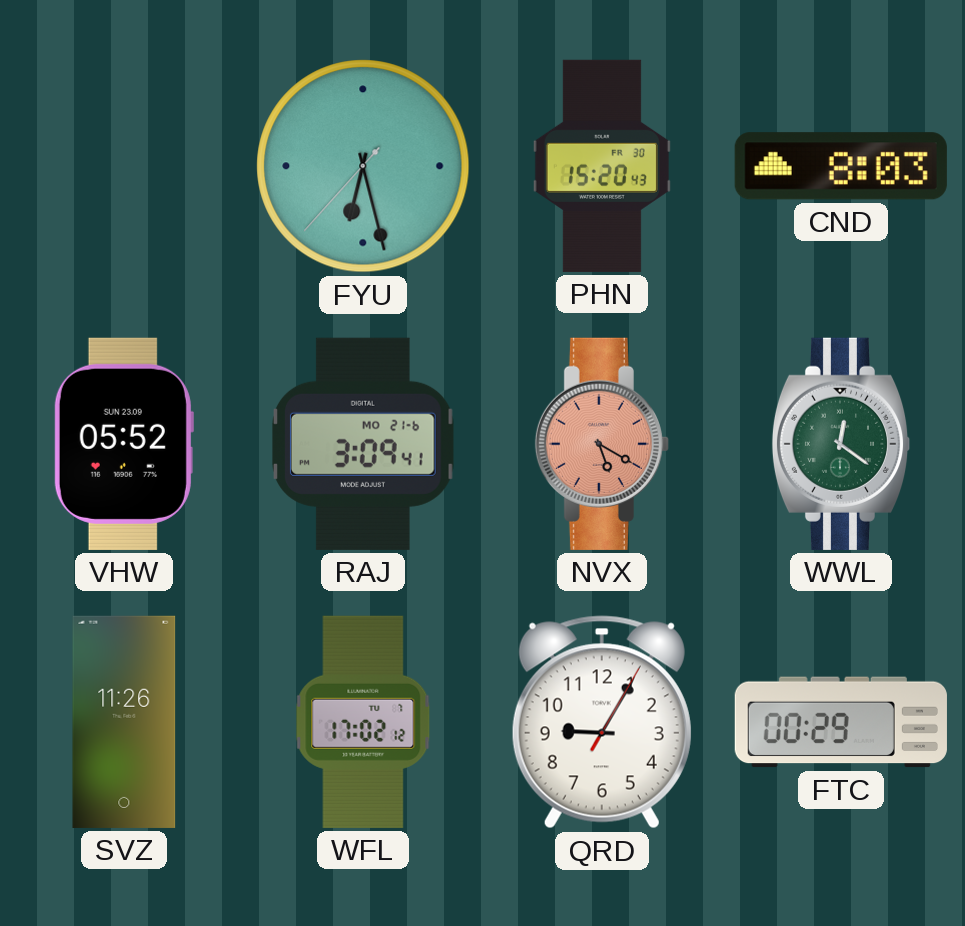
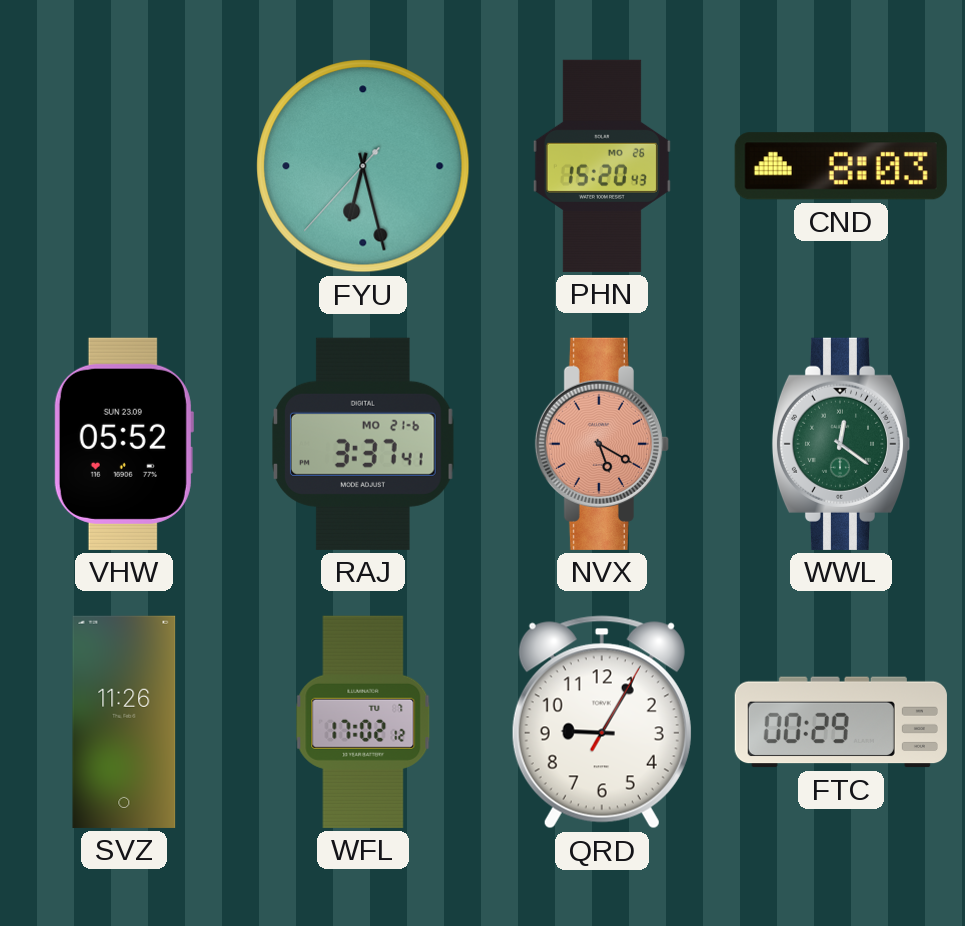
PHN date: FR 30 -> MO 26
RAJ: 3:09 -> 3:37
